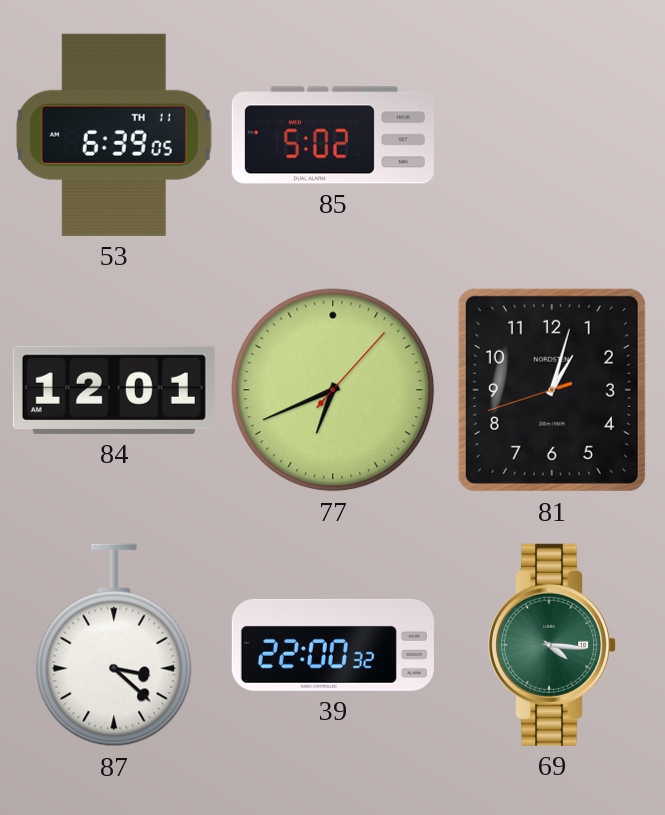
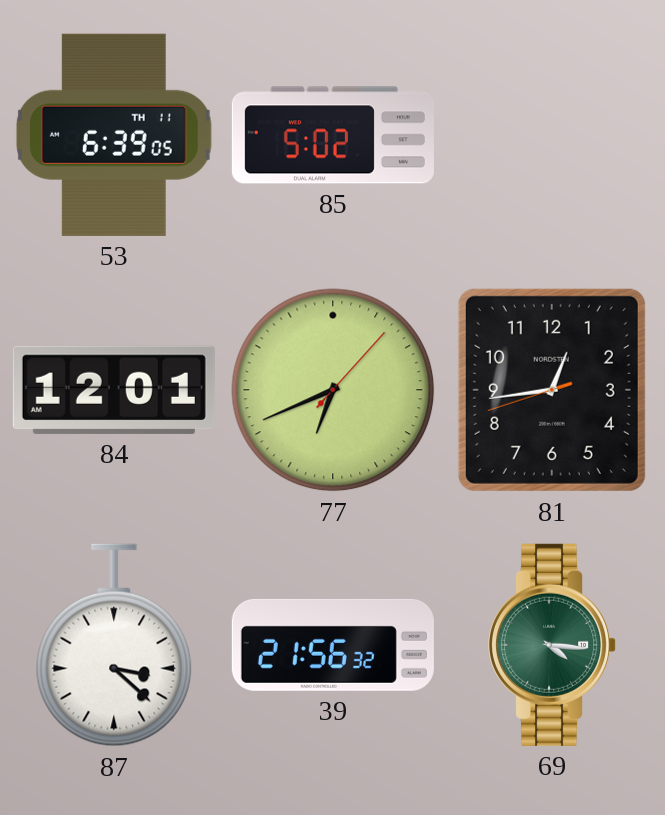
81: 1:02 -> 12:43
39: 22:00 -> 21:56
